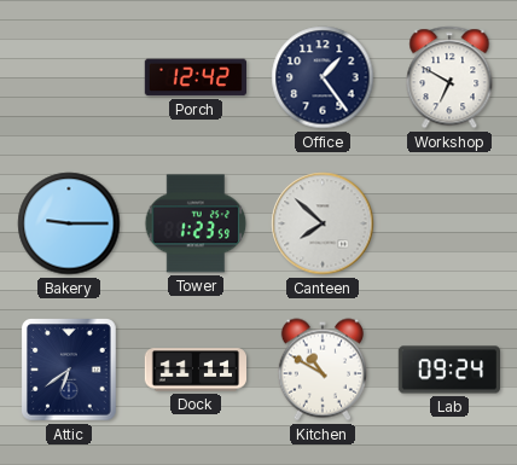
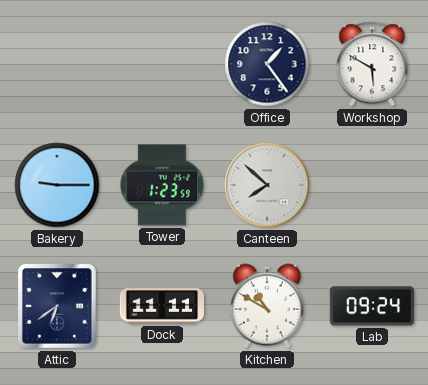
Porch: 12:42 -> none
Workshop: 6:50 -> 5:50
